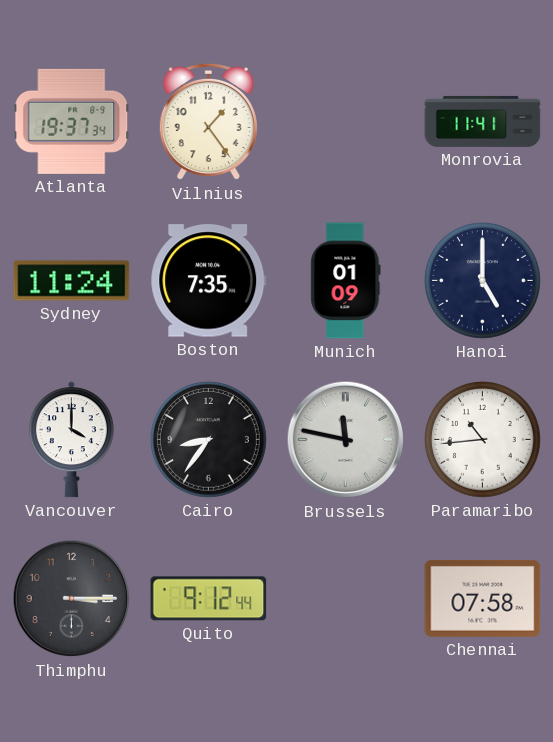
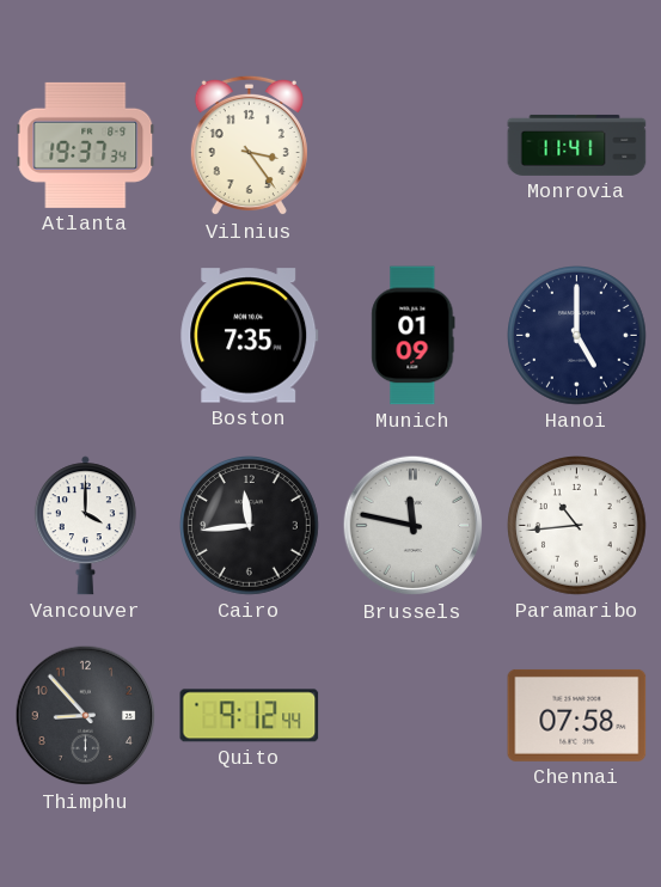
Vilnius: 1:24 -> 3:24
Sydney: 11:24 -> none
Cairo: 8:36 -> 11:44
Thimphu: 3:15 -> 8:53
